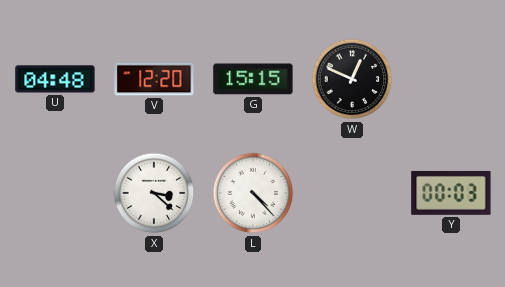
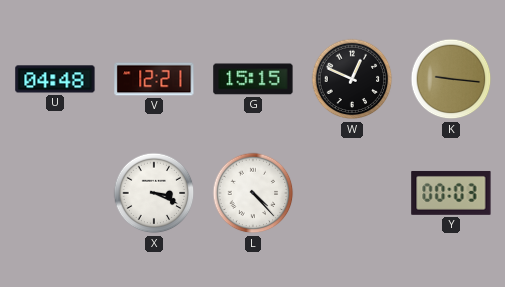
V: 12:20 -> 12:21
K: none -> 9:16
X: 3:22 -> 3:19
